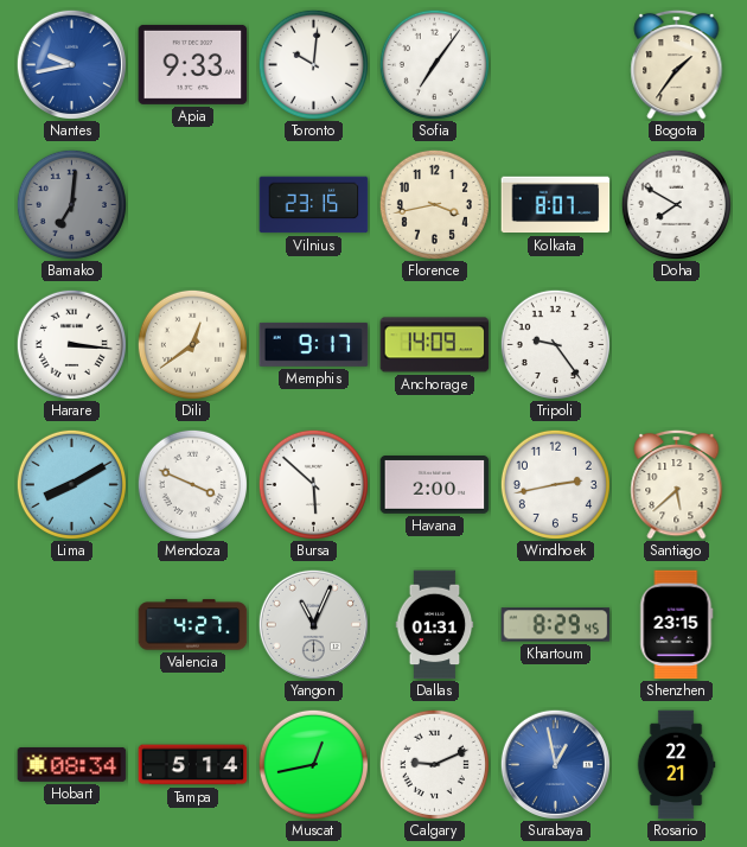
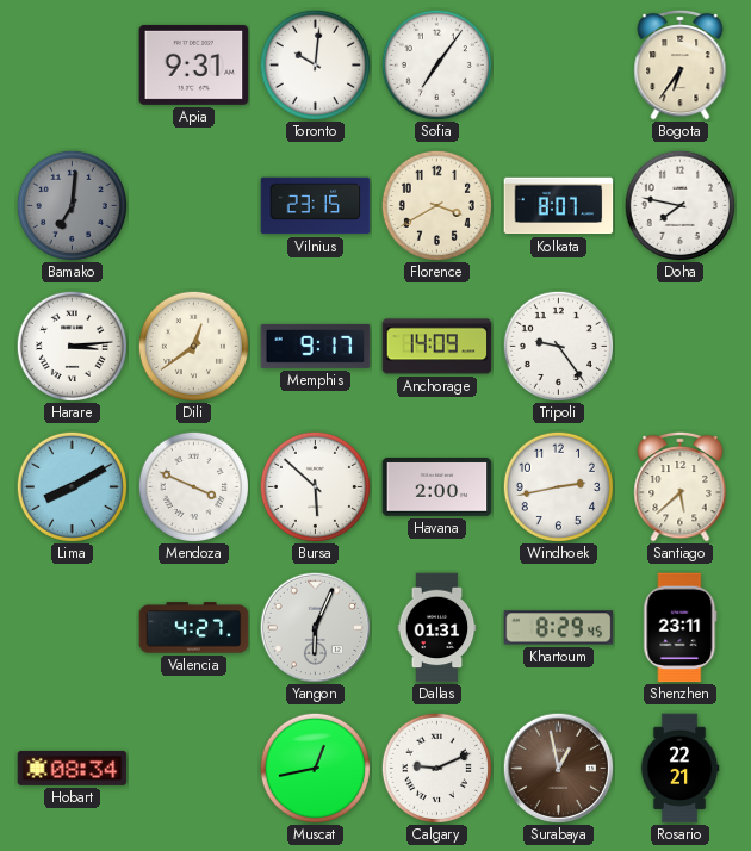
Nantes: 9:43 -> none
Apia: 9:33 -> 9:31
Bogota: 1:36 -> 6:36
Florence: 3:43 -> 3:40
Doha: 7:50 -> 7:47
Harare: 3:16 -> 3:14
Yangon: 11:04 -> 6:04
Shenzhen: 23:15 -> 23:11
Tampa: 5:14 -> none
Surabaya dial: blue -> brown
